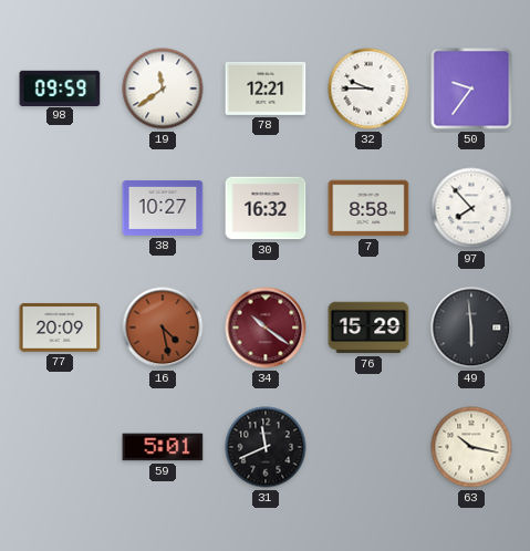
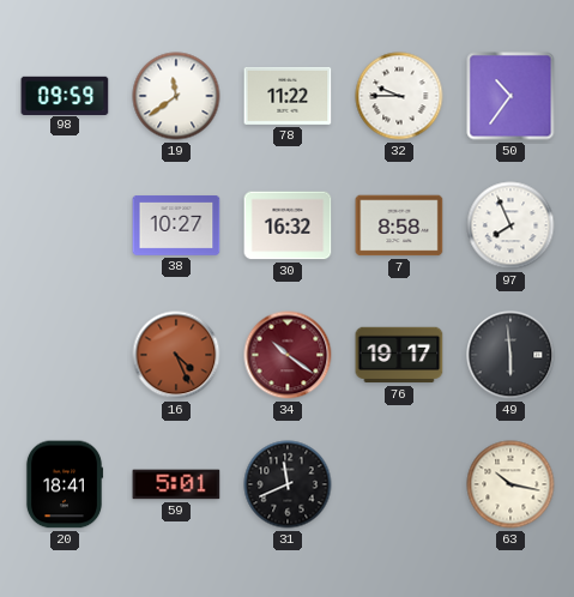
78: 12:21 -> 11:22
50: 9:36 -> 10:36
97: 7:53 -> 7:56
77: 20:09 -> none
16: 4:28 -> 4:26
76: 15:29 -> 19:17
20: none -> 18:41
